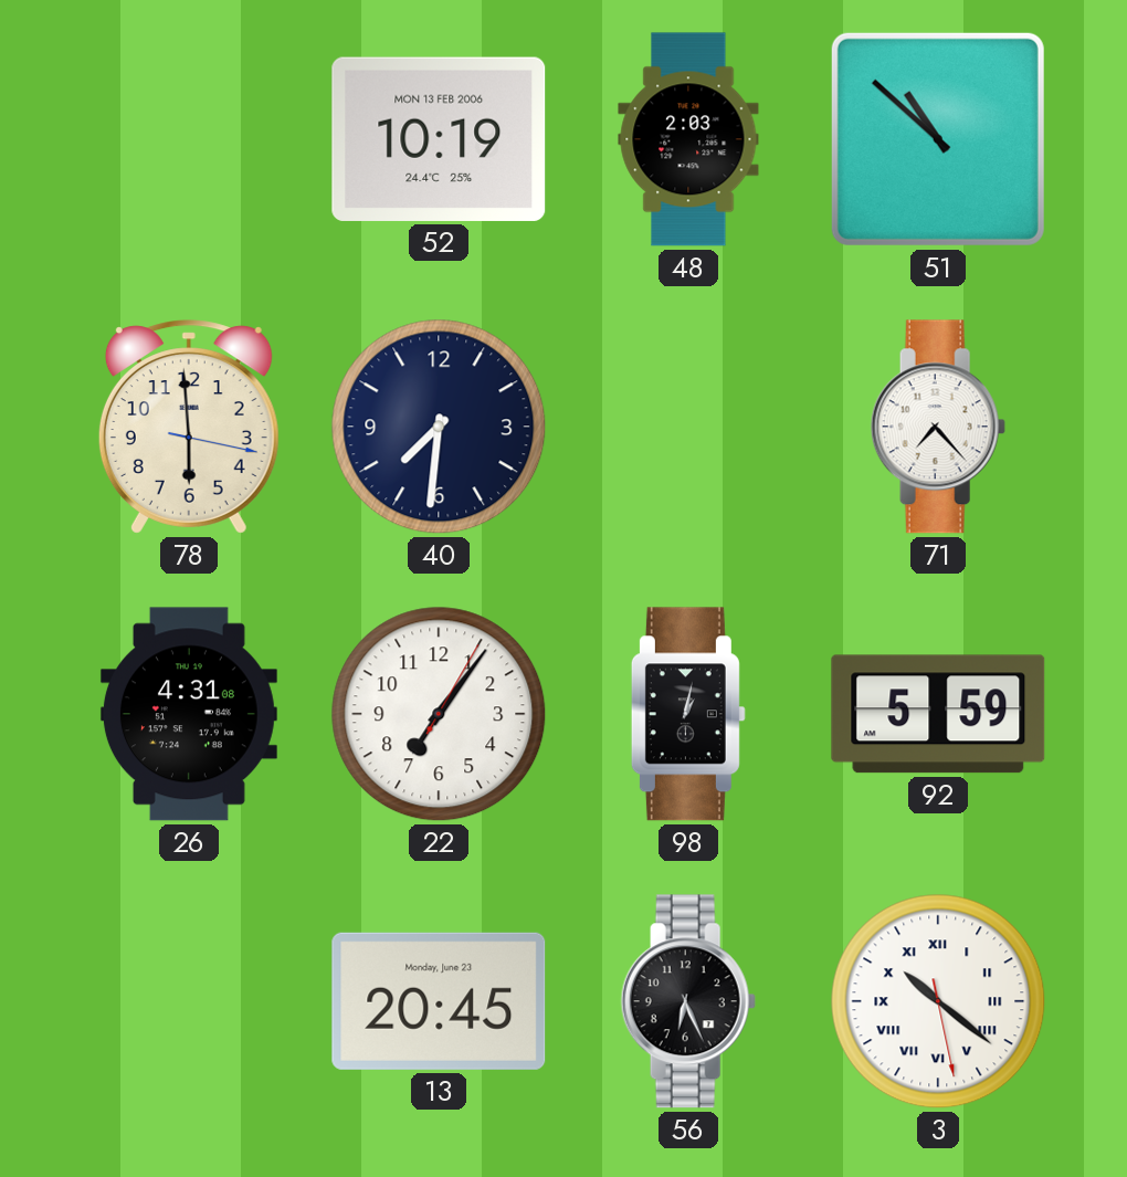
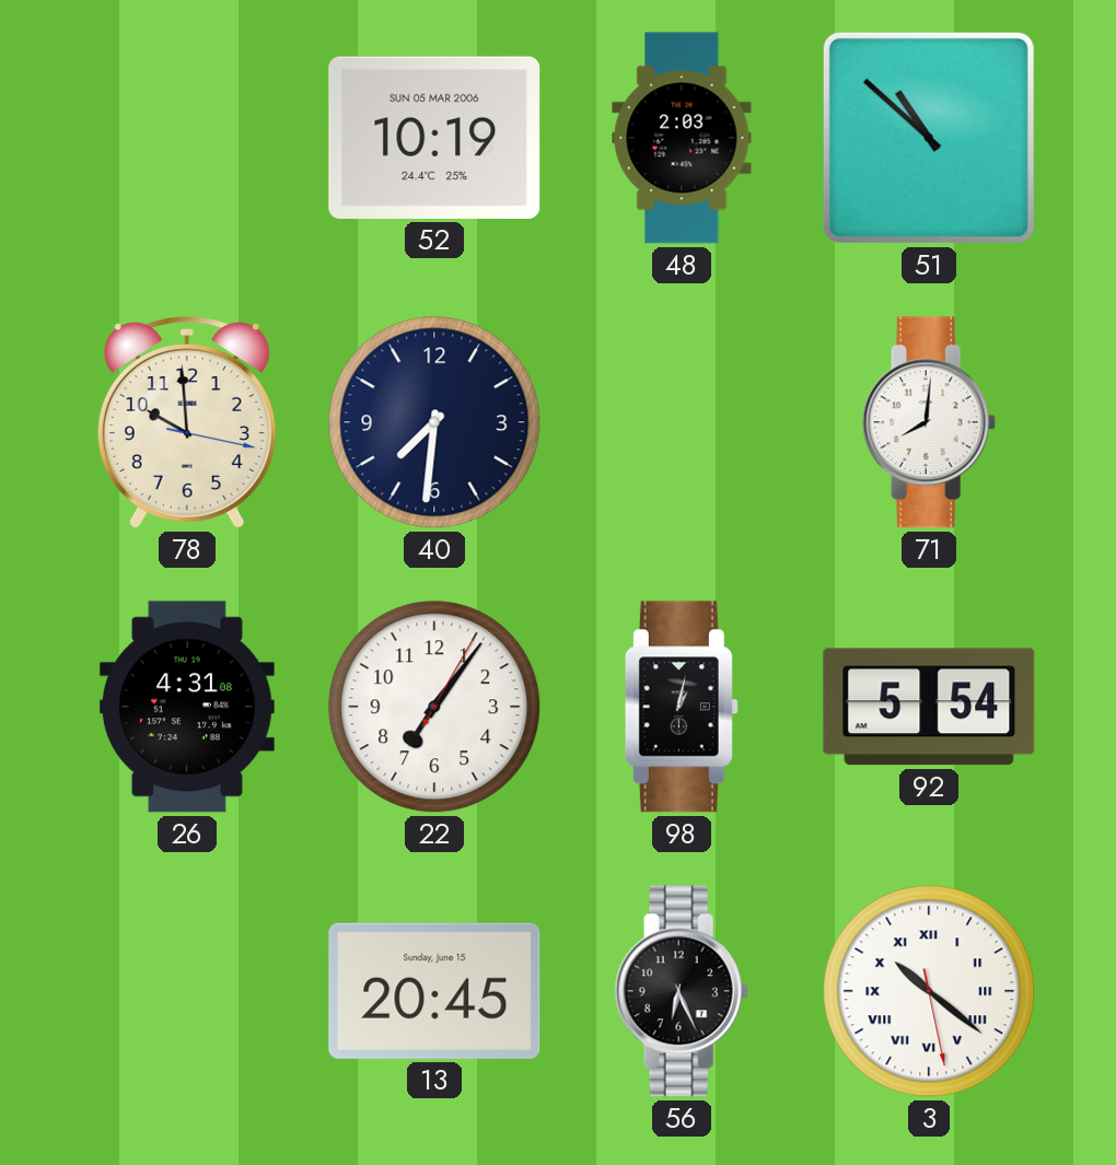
52 date: MON 13 FEB 2006 -> SUN 05 MAR 2006
78: 5:59 -> 9:59
71: 7:23 -> 8:01
92: 5:59 -> 5:54
13 date: Monday, June 23 -> Sunday, June 15
